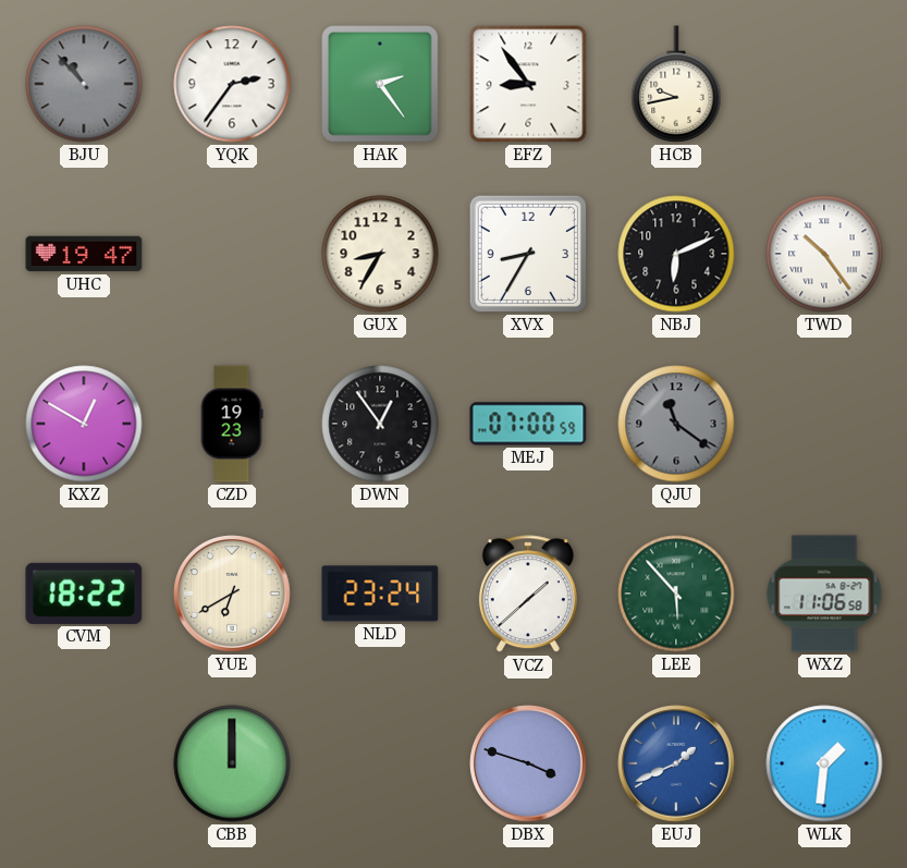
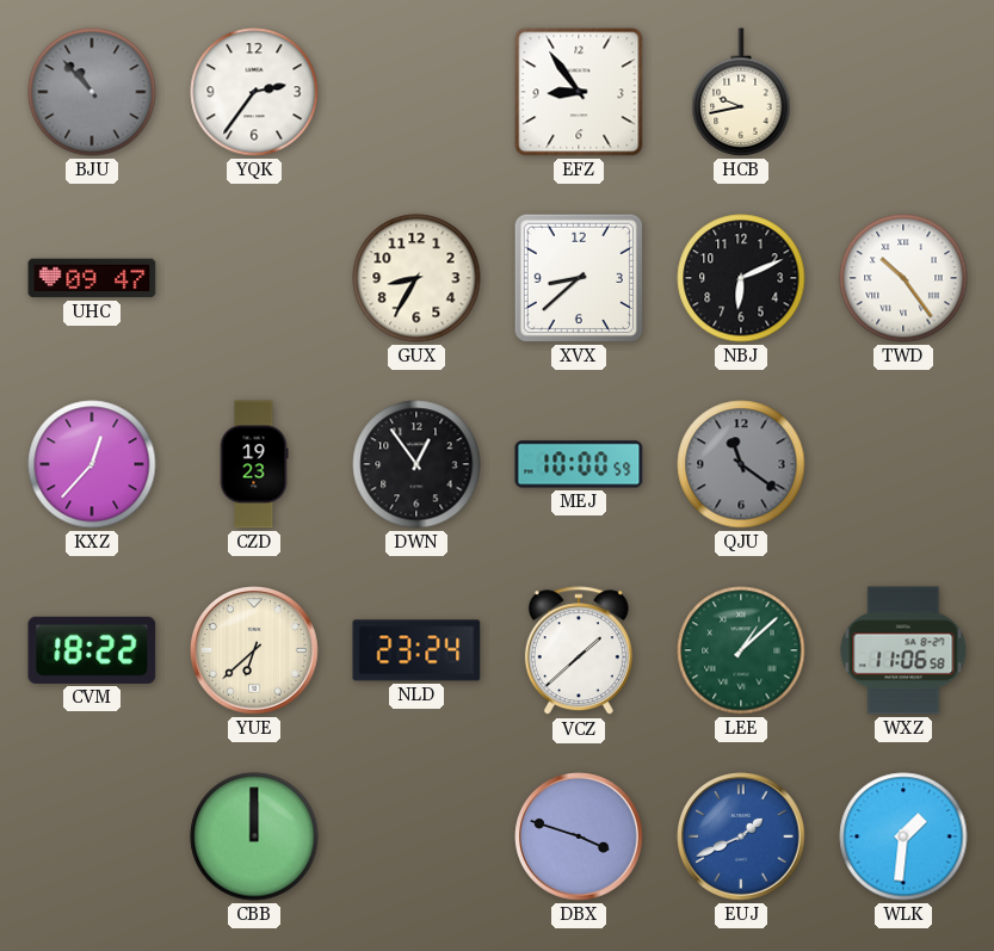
HAK: 2:24 -> none
UHC: 19:47 -> 09:47
XVX: 8:35 -> 8:38
KXZ: 12:50 -> 12:37
MEJ: 07:00 -> 10:00
YUE: 6:40 -> 6:38
LEE: 5:53 -> 1:08
